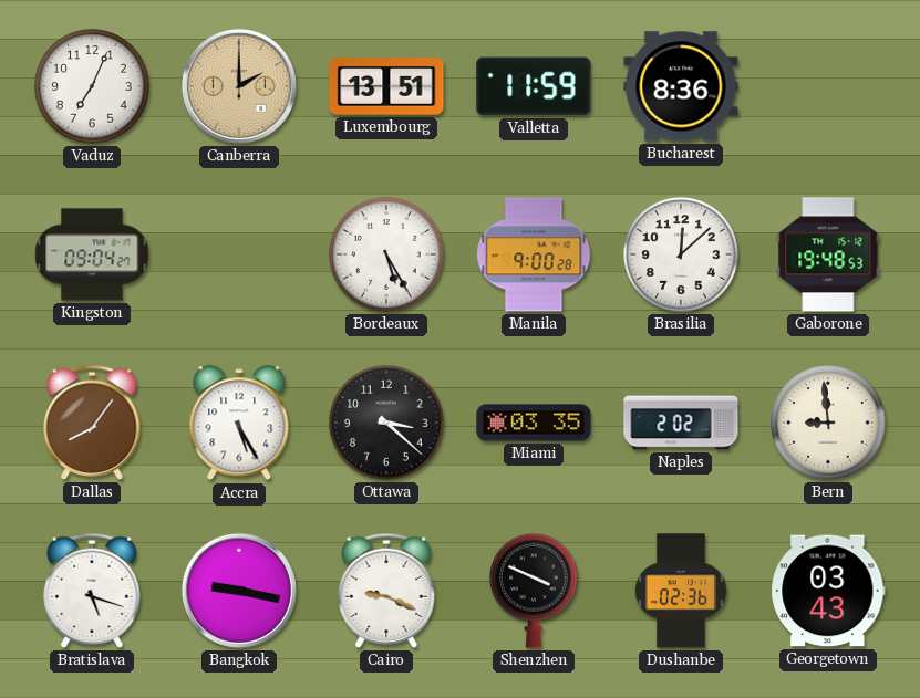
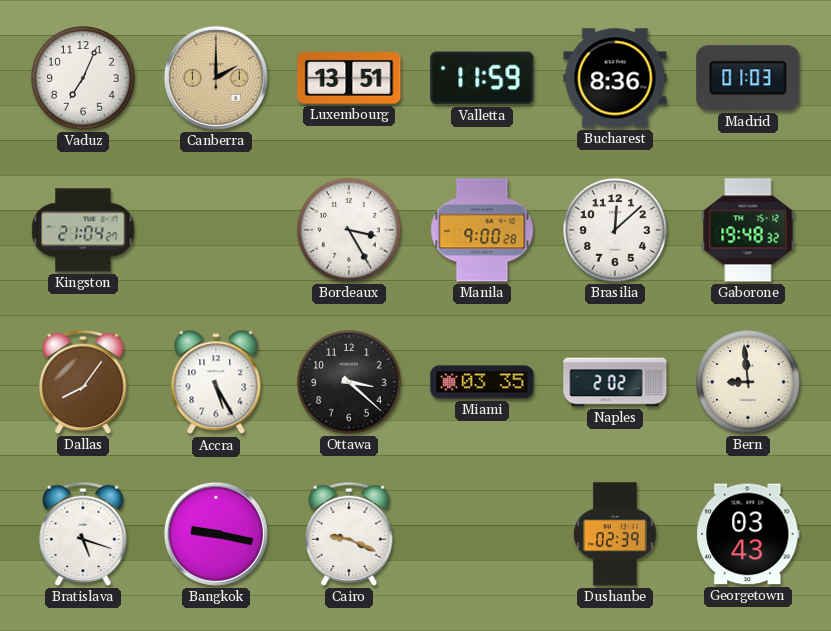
Madrid: none -> 01:03
Kingston: 09:04 -> 21:04
Bordeaux: 5:25 -> 3:25
Gaborone: 19:48:53 -> 19:48:32
Shenzhen: 3:49 -> none
Dushanbe: 02:36 -> 02:39
